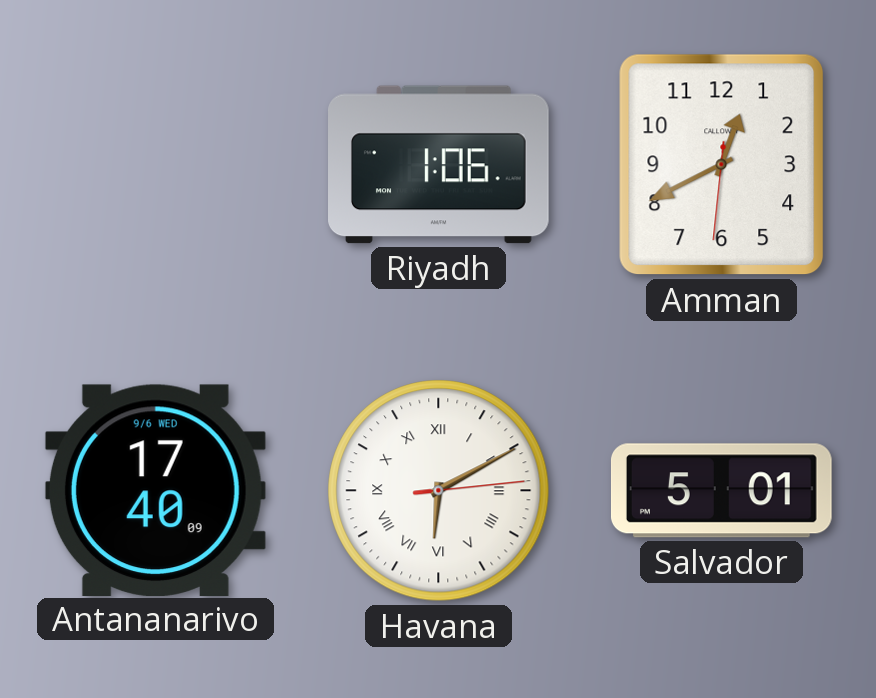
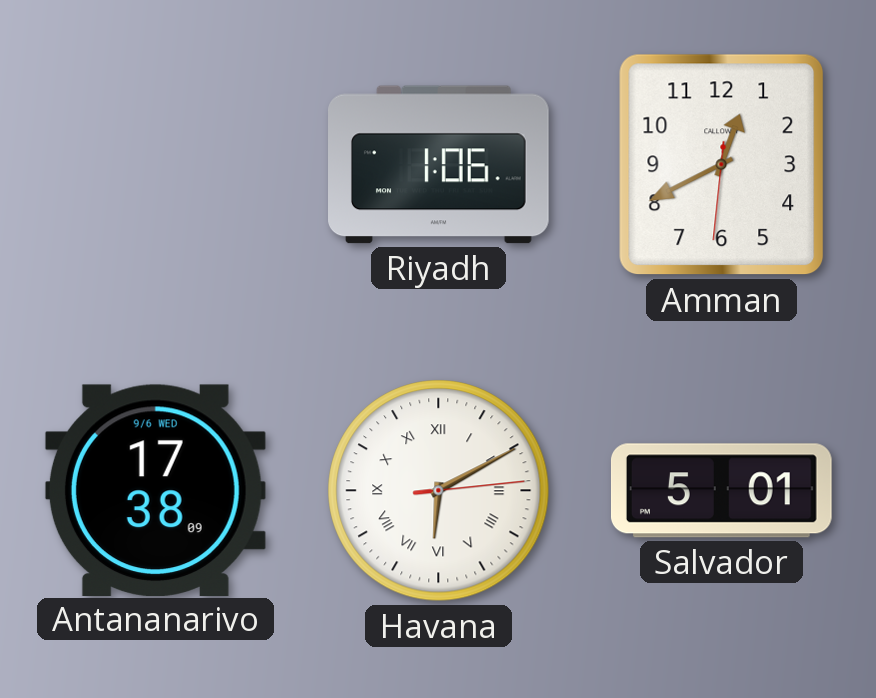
Antananarivo: 17:40 -> 17:38
